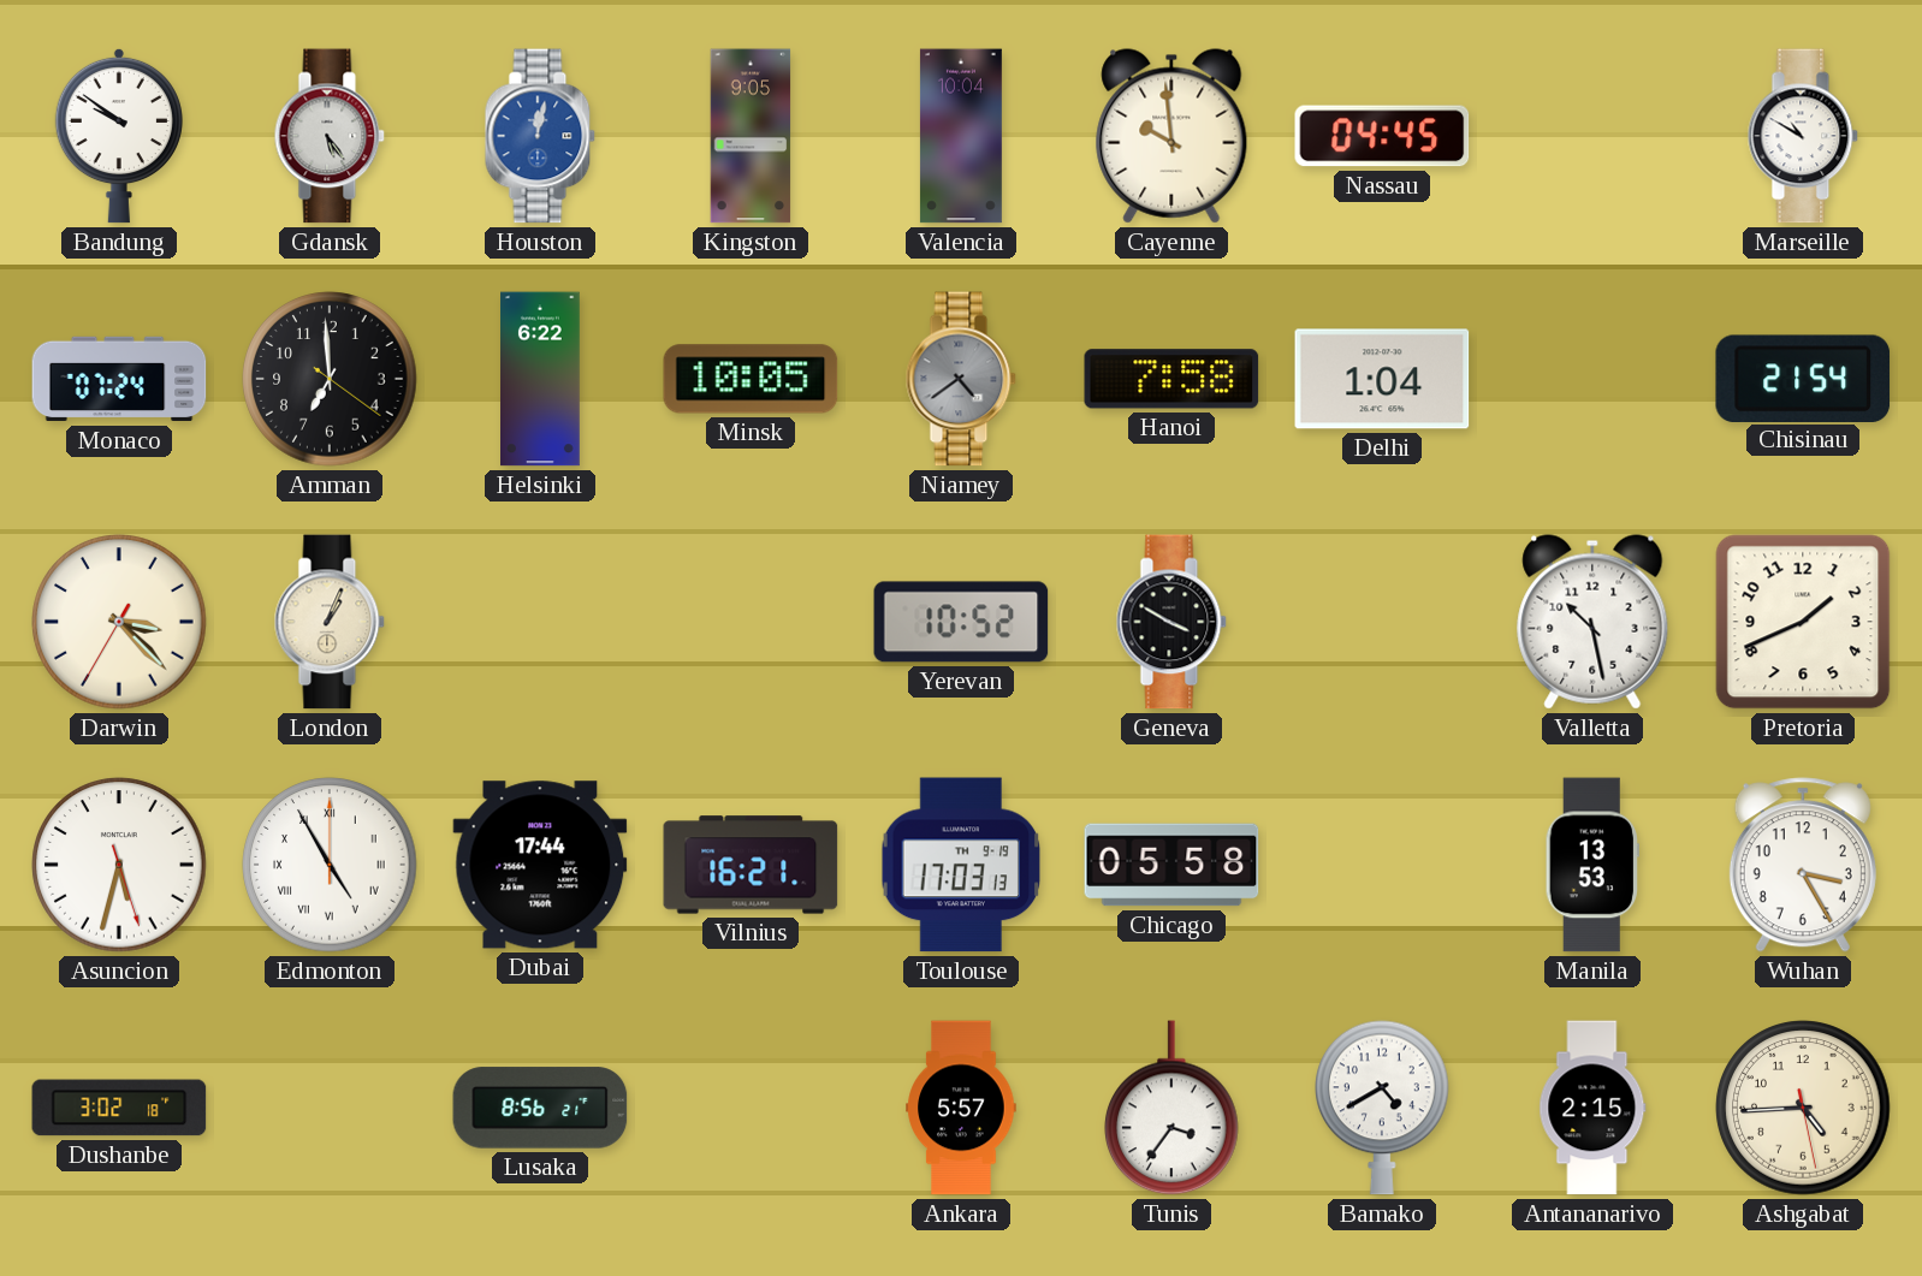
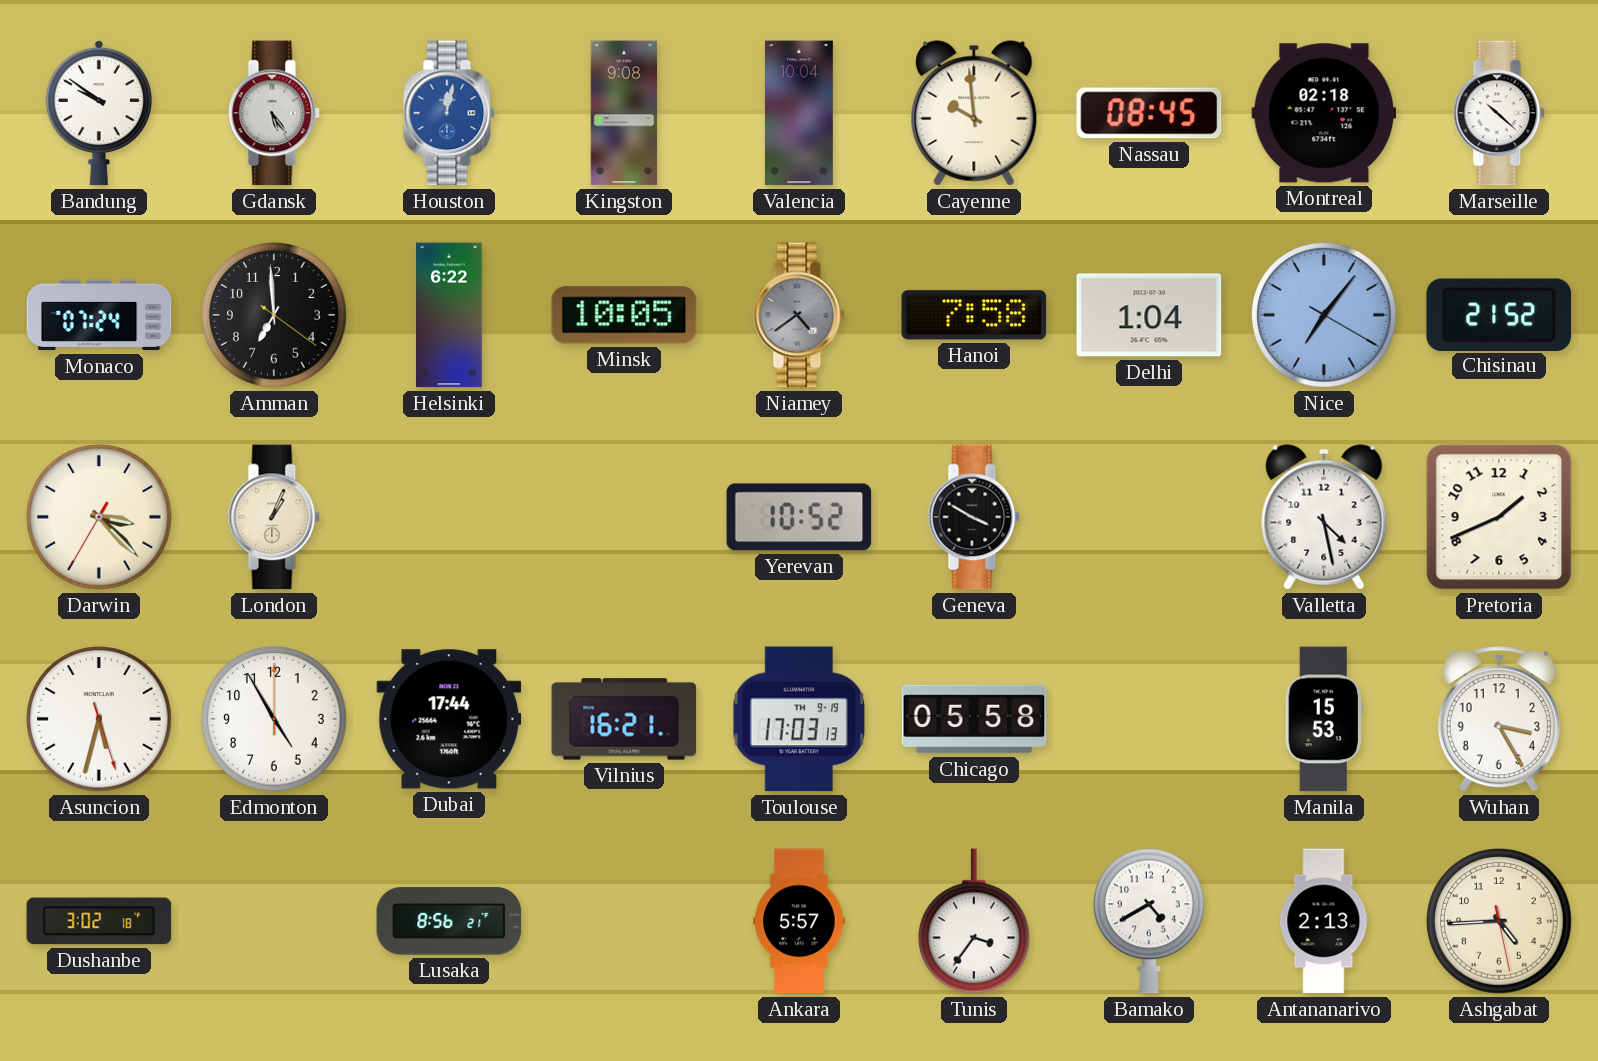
Kingston: 9:05 -> 9:08
Nassau: 04:45 -> 08:45
Montreal: none -> 02:18
Marseille: 10:50 -> 10:22
Nice: none -> 7:06
Chisinau: 21:54 -> 21:52
Valletta: 10:28 -> 4:28
Edmonton numerals: Roman -> Arabic
Manila: 13:53 -> 15:53
Antananarivo: 2:15 -> 2:13
